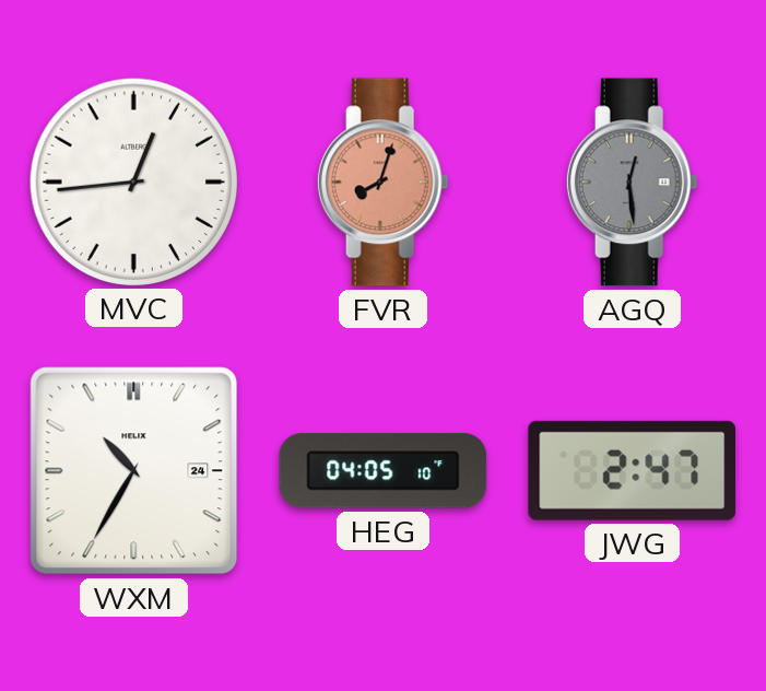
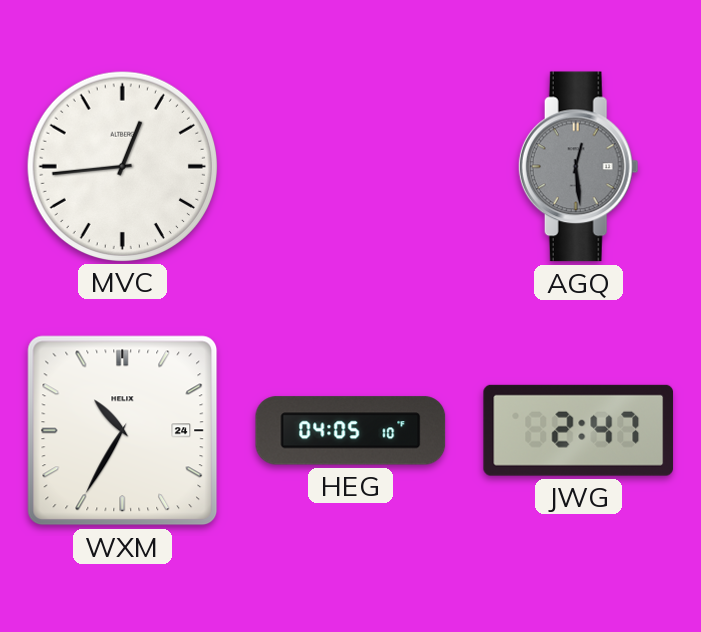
FVR: 8:03 -> none
